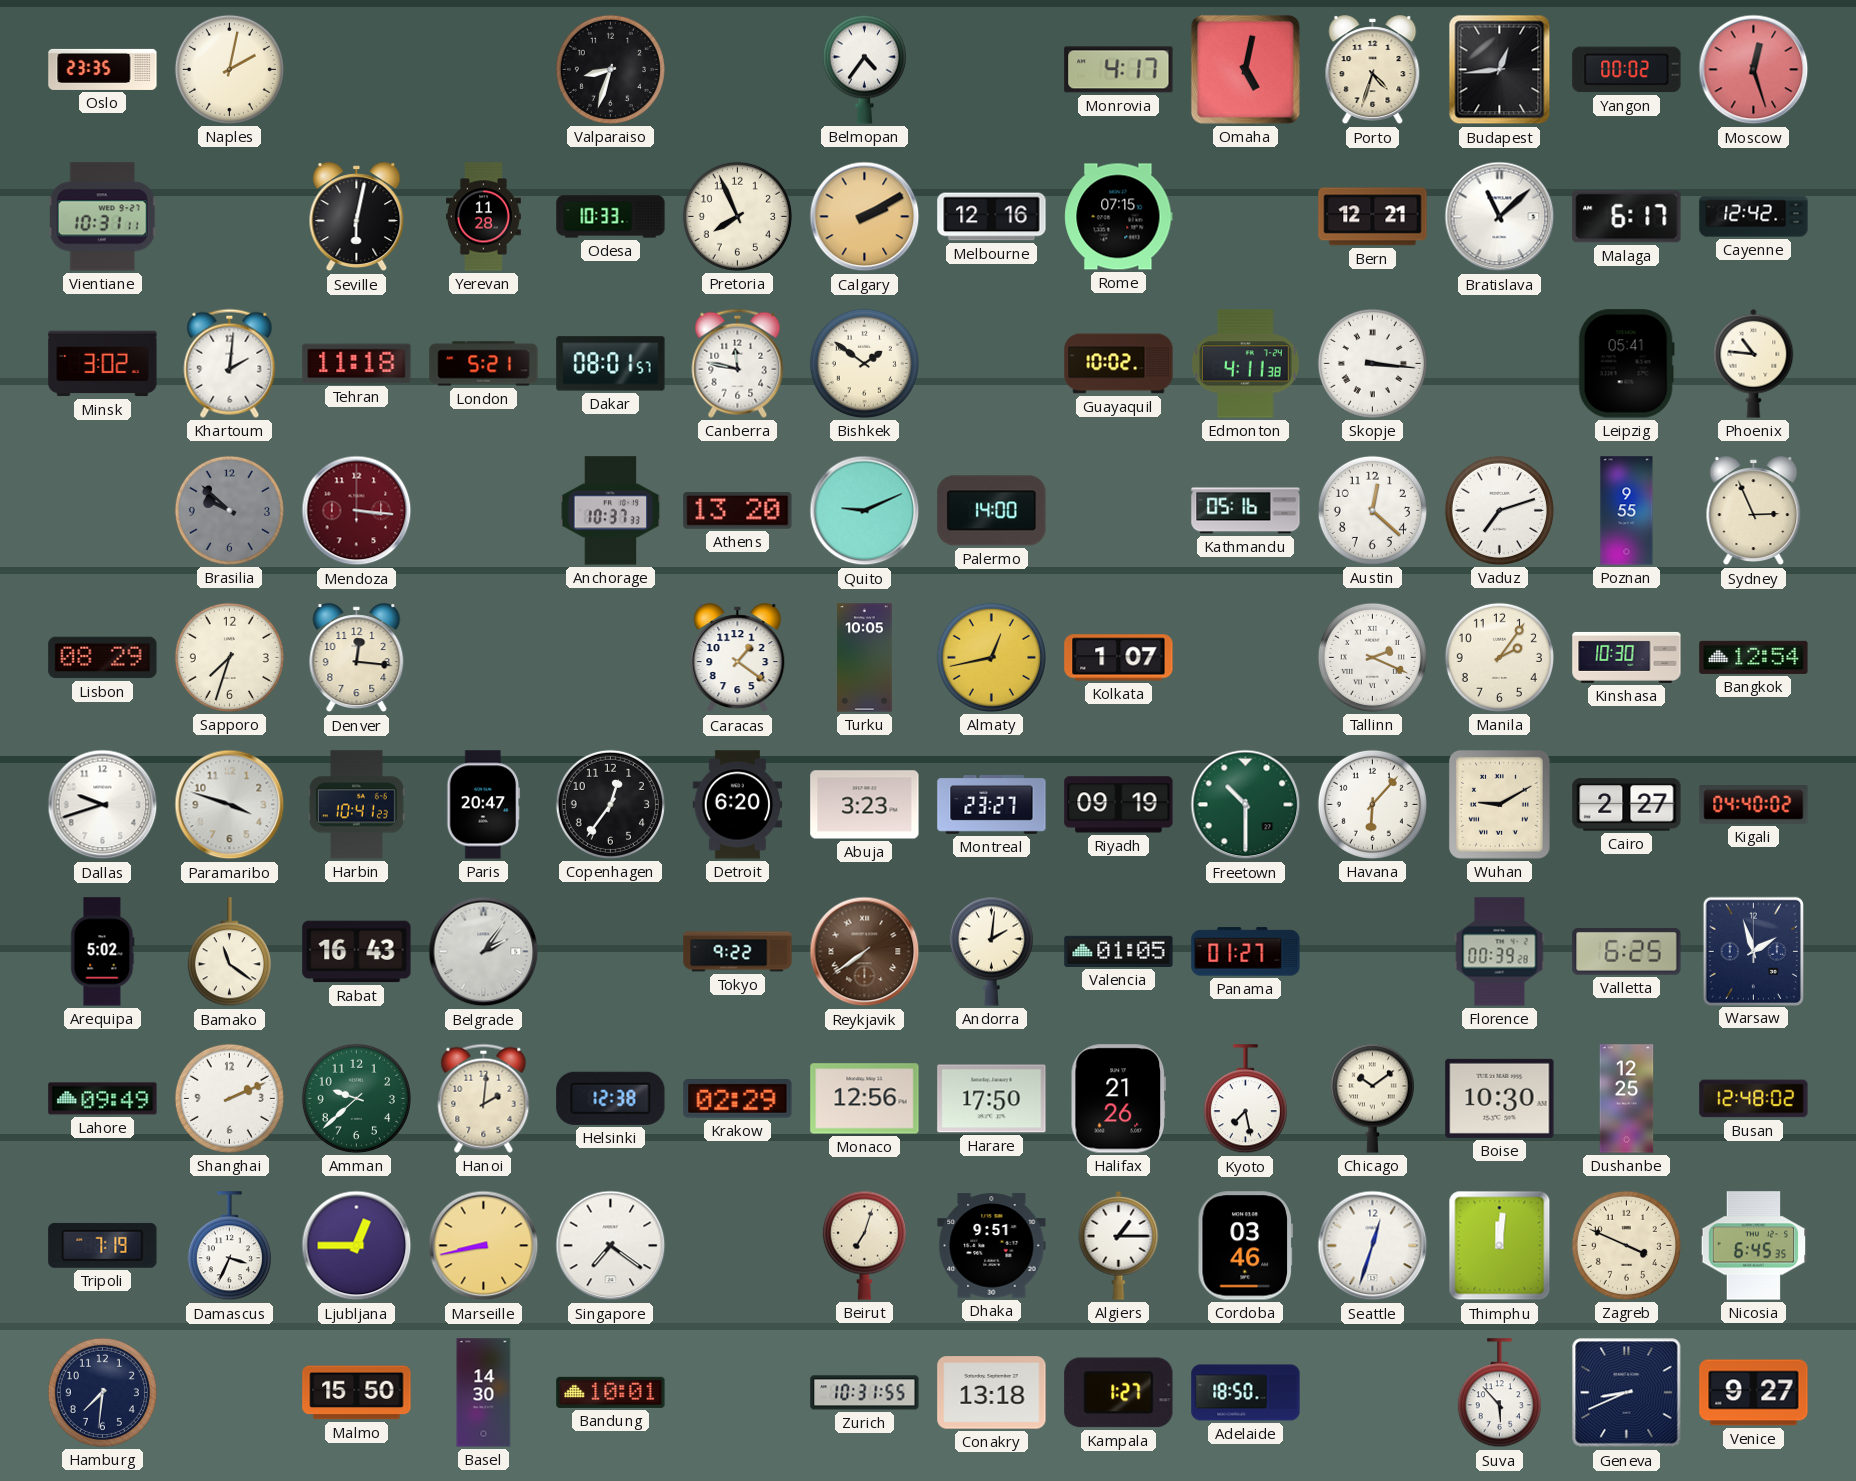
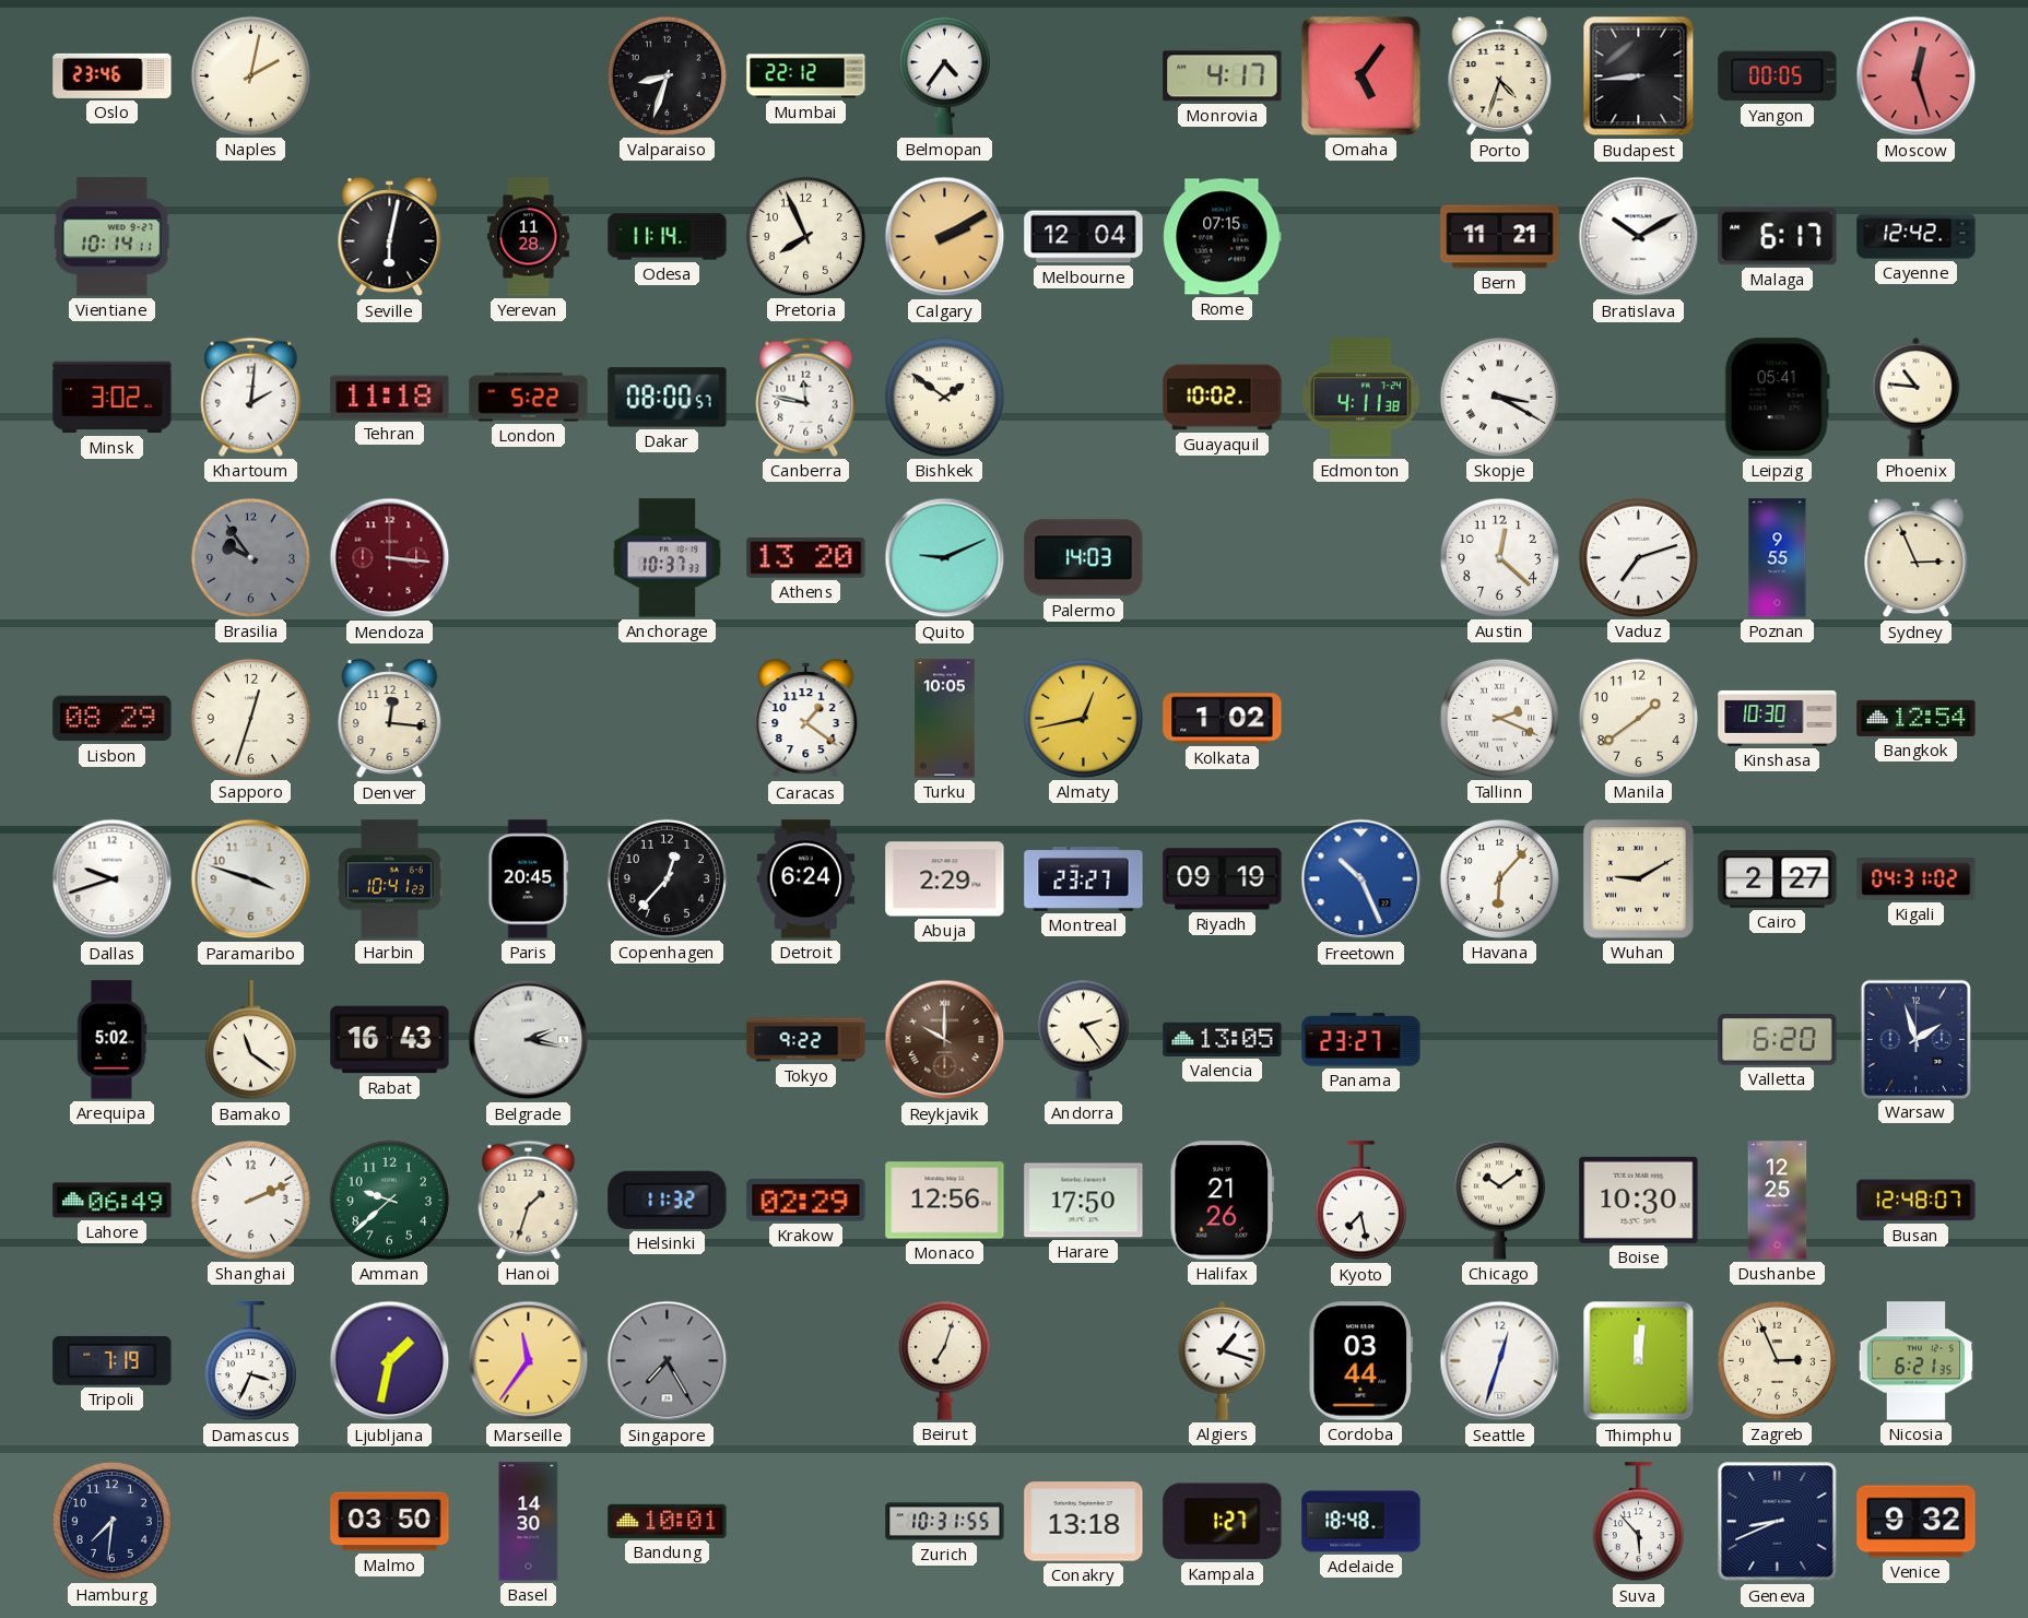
Oslo: 23:35 -> 23:46
Mumbai: none -> 22:12
Omaha: 5:02 -> 5:06
Budapest: 12:44 -> 8:44
Yangon: 00:02 -> 00:05
Vientiane: 10:31 -> 10:14
Odesa: 10:33 -> 11:14
Melbourne: 12:16 -> 12:04
Bern: 12:21 -> 11:21
Bratislava: 11:08 -> 10:10
London: 5:21 -> 5:22
Dakar: 08:01 -> 08:00
Skopje: 3:16 -> 3:20
Brasilia: 9:52 -> 9:54
Palermo: 14:00 -> 14:03
Kathmandu: 05:16 -> none
Sapporo: 7:33 -> 12:33
Kolkata: 1:07 -> 1:02
Manila: 2:06 -> 1:39
Paris: 20:47 -> 20:45
Copenhagen: 12:36 -> 12:37
Detroit: 6:20 -> 6:24
Abuja: 3:23 -> 2:29
Freetown: 10:30 -> 10:26
Freetown dial: green -> blue
Kigali: 04:40 -> 04:31
Belgrade: 2:06 -> 2:17
Reykjavik: 7:39 -> 10:00
Andorra: 2:01 -> 2:24
Valencia: 01:05 -> 13:05
Panama: 01:27 -> 23:27
Florence: 00:39 -> none
Valletta: 6:25 -> 6:20
Lahore: 09:49 -> 06:49
Hanoi: 2:01 -> 1:33
Helsinki: 12:38 -> 11:32
Busan: 12:48:02 -> 12:48:07
Ljubljana: 12:45 -> 1:32
Marseille: 8:43 -> 11:36
Singapore: 7:21 -> 7:25
Singapore dial: white -> grey
Dhaka: 9:51 -> none
Algiers: 1:15 -> 1:18
Cordoba: 03:46 -> 03:44
Zagreb: 3:49 -> 2:56
Nicosia: 6:45 -> 6:21
Malmo: 15:50 -> 03:50
Adelaide: 18:50 -> 18:48
Venice: 9:27 -> 9:32
